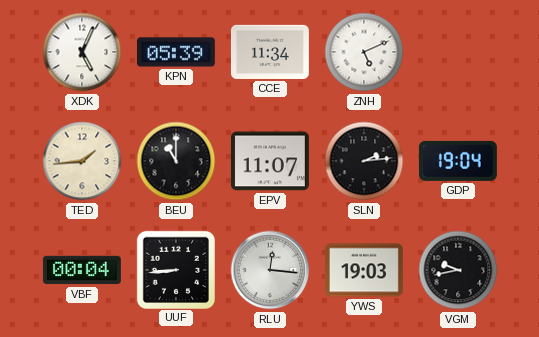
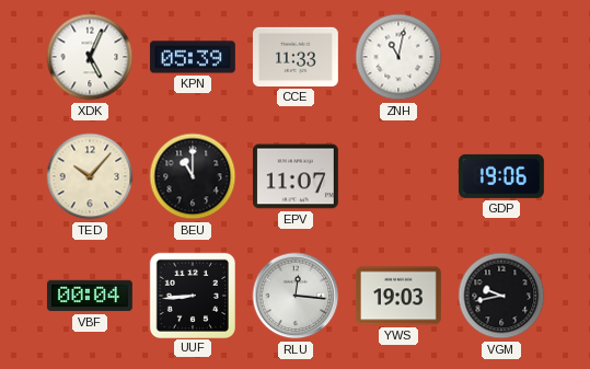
CCE: 11:34 -> 11:33
ZNH: 5:11 -> 11:02
TED: 1:44 -> 10:07
SLN: 2:14 -> none
GDP: 19:04 -> 19:06
